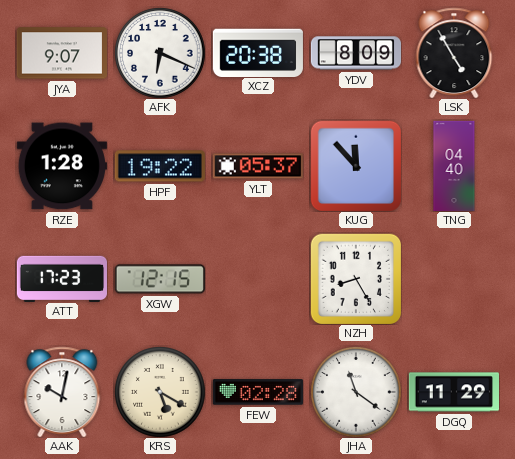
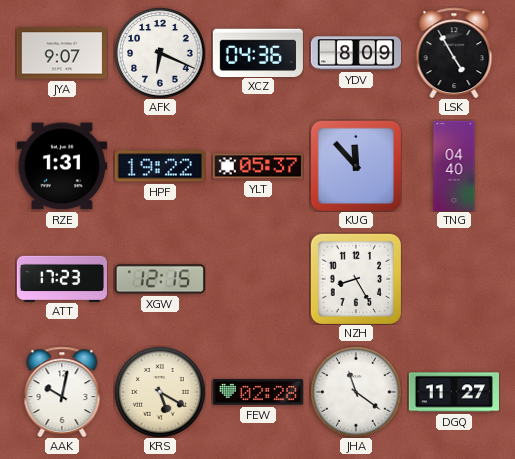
XCZ: 20:38 -> 04:36
RZE: 1:28 -> 1:31
DGQ: 11:29 -> 11:27
